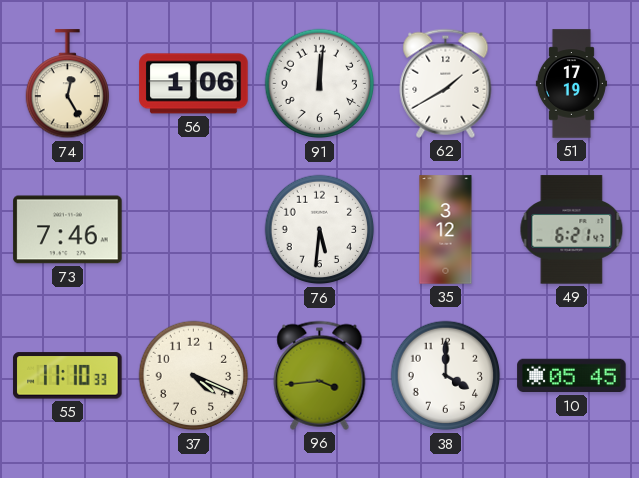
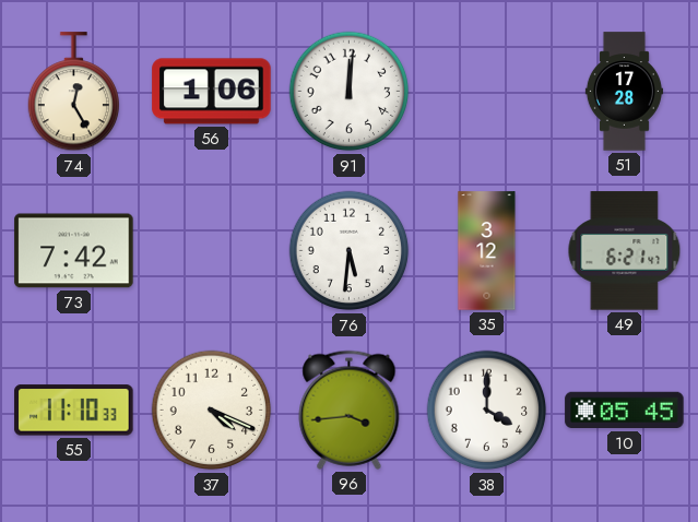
62: 1:40 -> none
51: 17:19 -> 17:28
73: 7:46 -> 7:42
